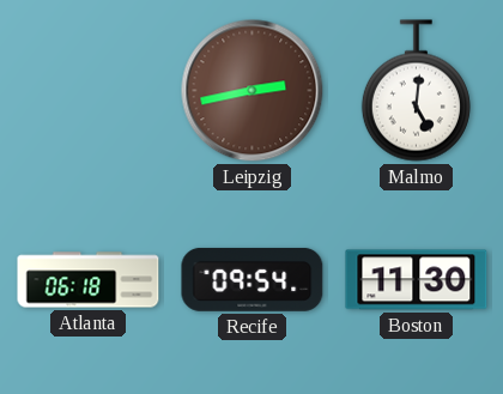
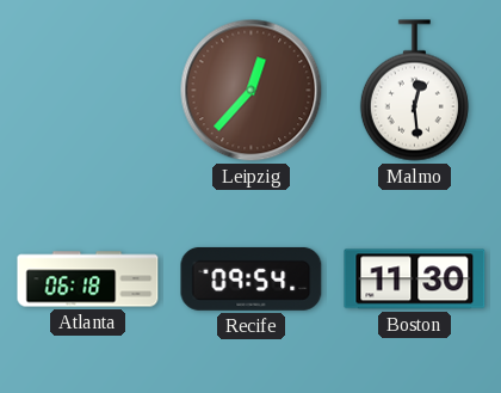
Leipzig: 2:43 -> 12:37
Malmo: 5:01 -> 12:29
